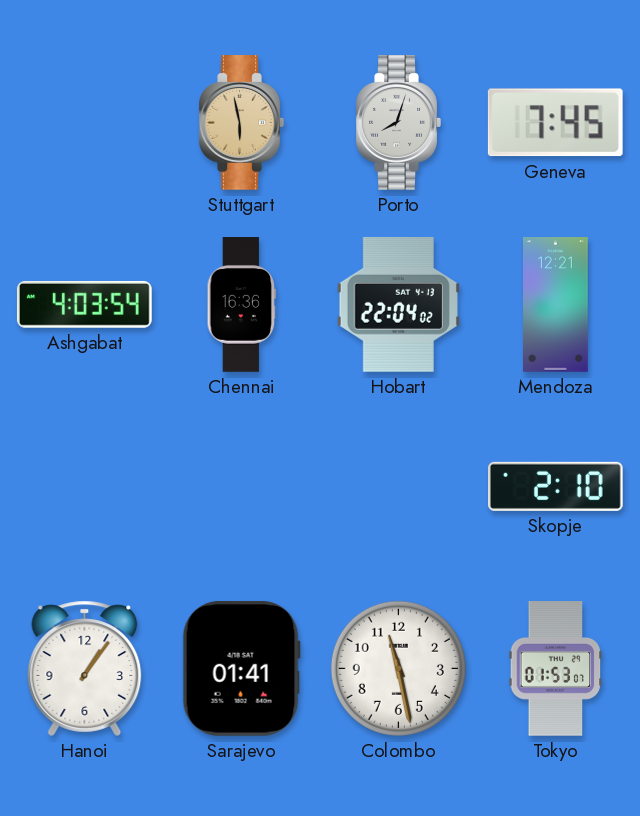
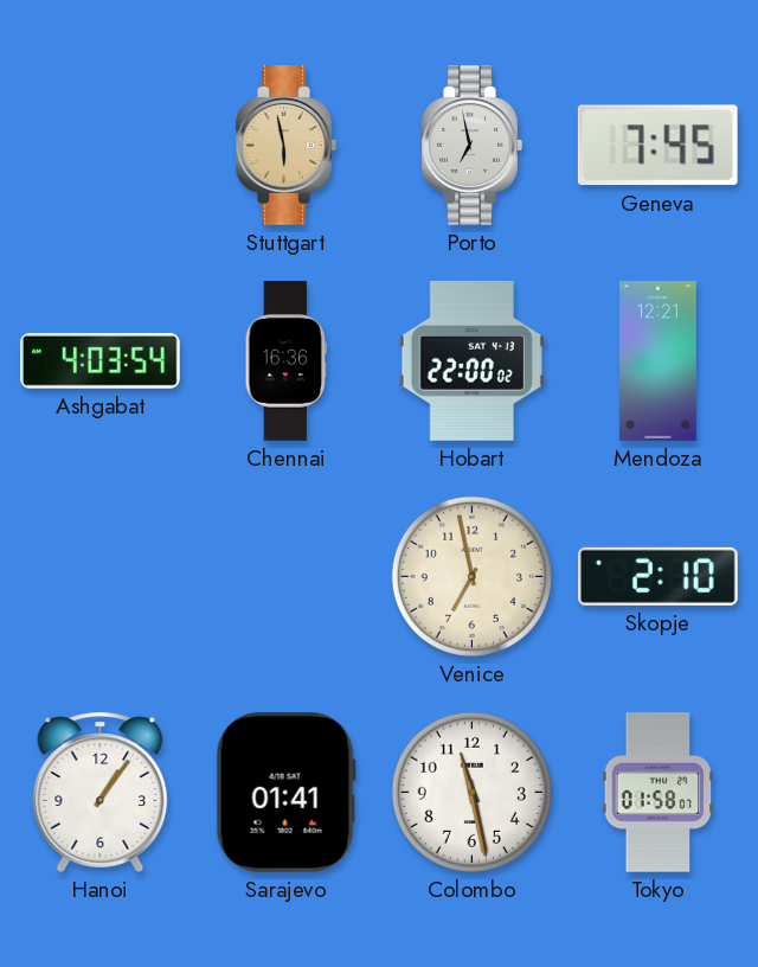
Porto: 8:03 -> 6:58
Hobart: 22:04 -> 22:00
Venice: none -> 6:58
Tokyo: 01:53 -> 01:58
